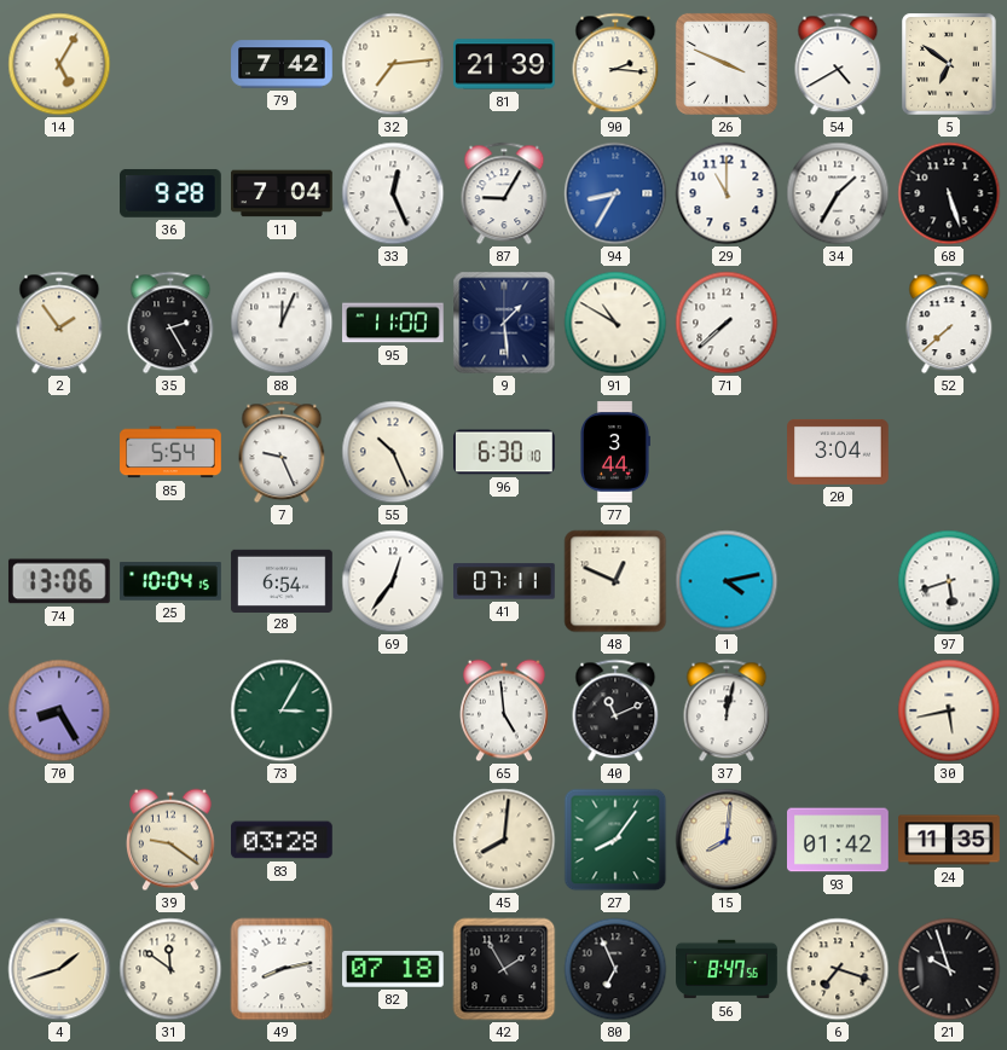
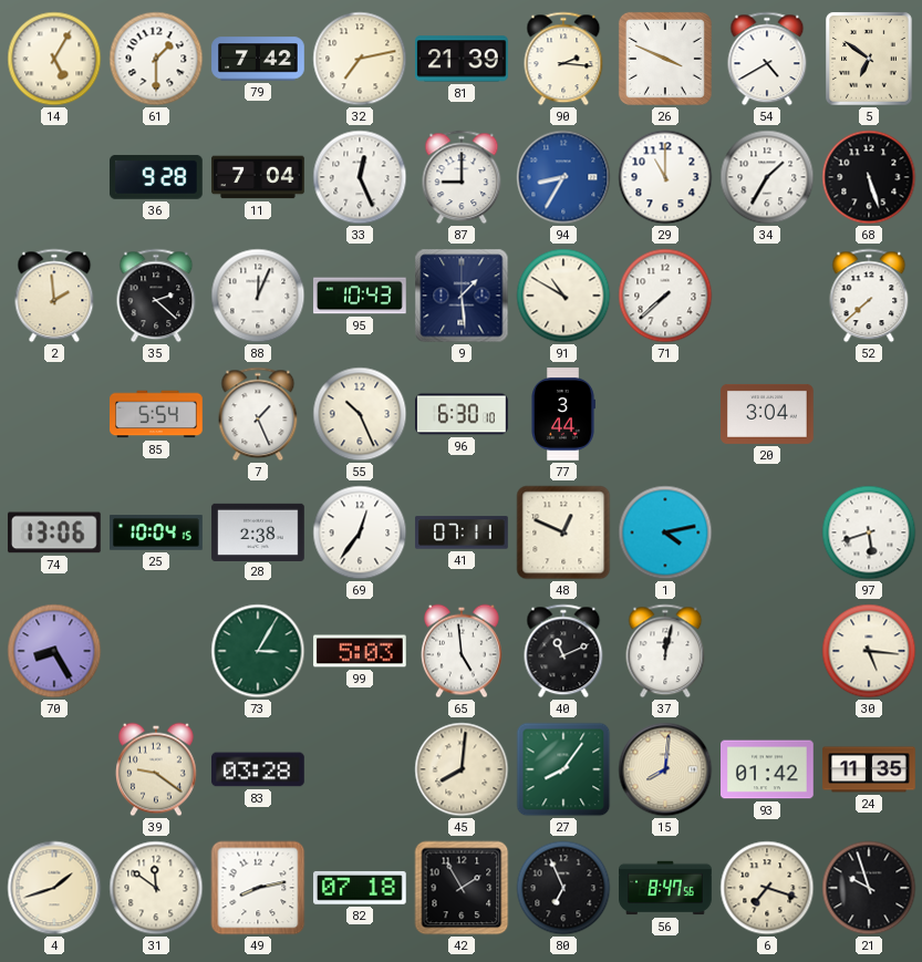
61: none -> 1:30
32: 7:14 -> 7:13
87: 9:05 -> 9:00
2: 1:54 -> 1:59
35: 2:25 -> 2:22
95: 11:00 -> 10:43
7: 9:26 -> 1:26
28: 6:54 -> 2:38
99: none -> 5:03
30: 5:43 -> 5:16
